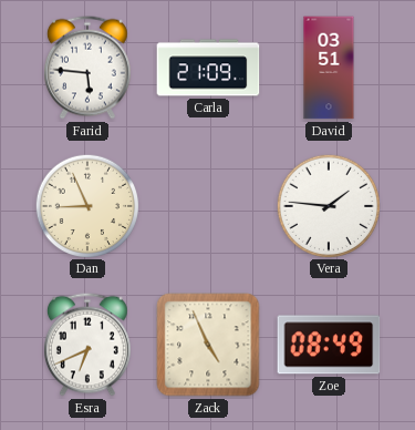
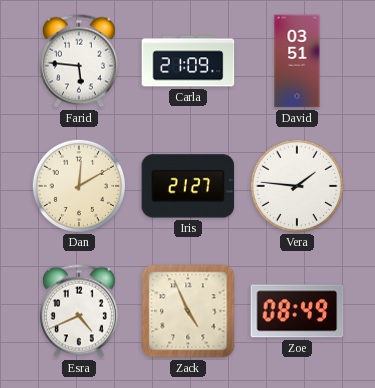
Dan: 8:56 -> 12:10
Iris: none -> 21:27
Esra: 6:41 -> 4:41
